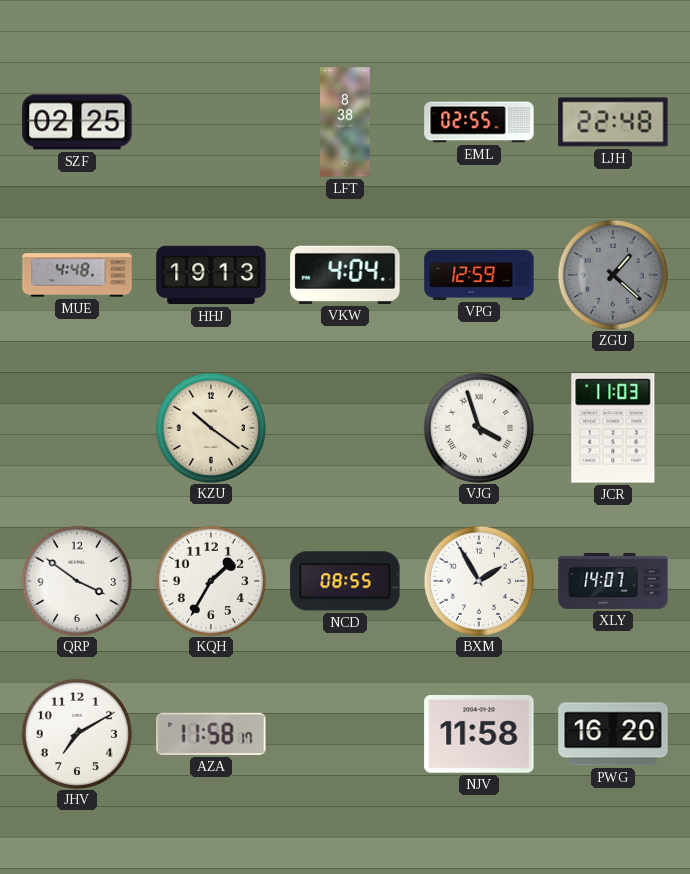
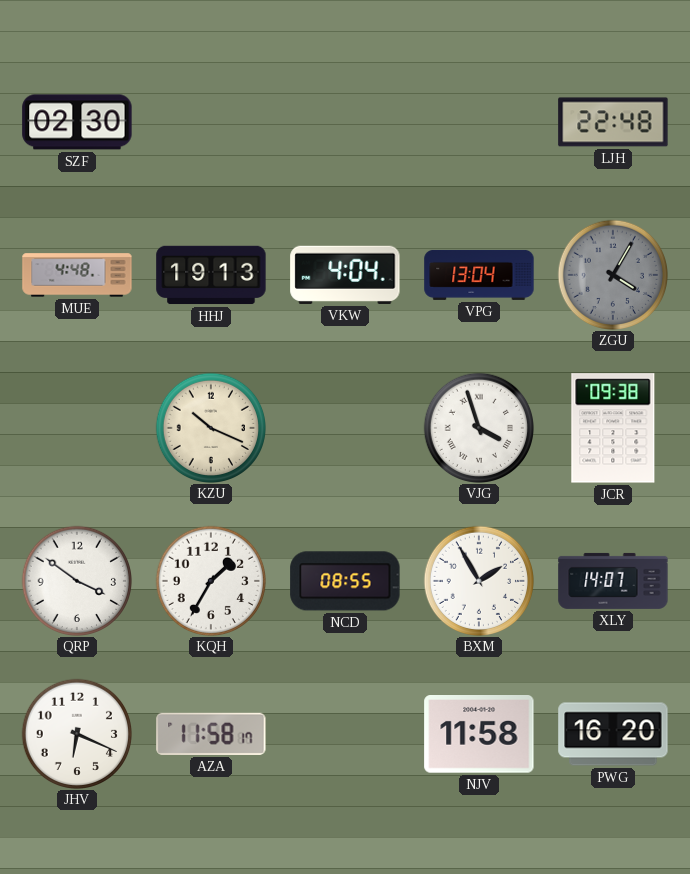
SZF: 02:25 -> 02:30
LFT: 8:38 -> none
EML: 02:55 -> none
VPG: 12:59 -> 13:04
ZGU: 1:22 -> 4:05
KZU: 10:21 -> 10:19
JCR: 11:03 -> 09:38
JHV: 7:10 -> 6:19
